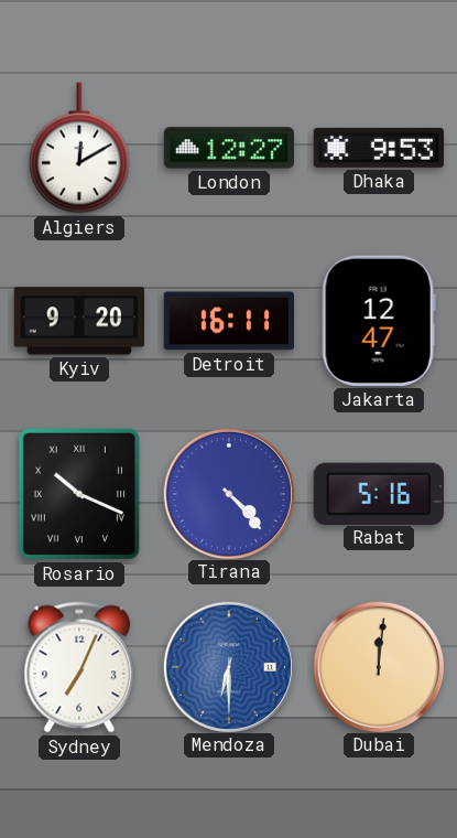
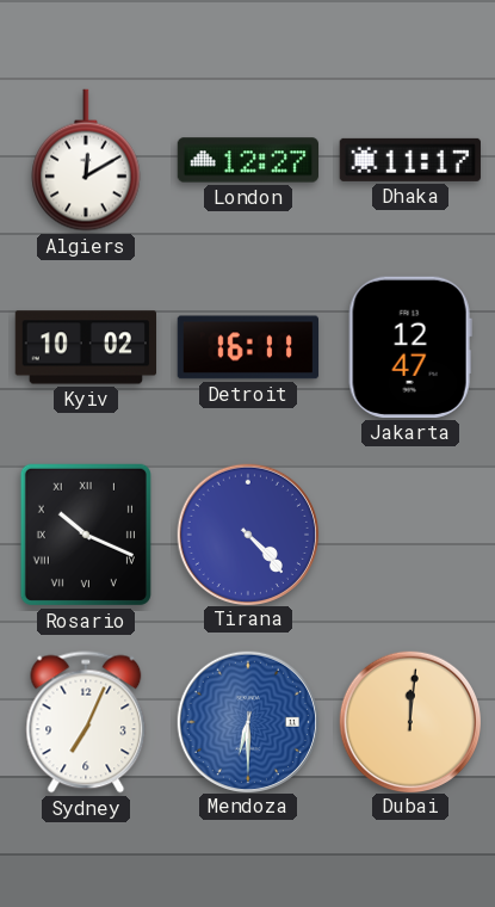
Dhaka: 9:53 -> 11:17
Kyiv: 9:20 -> 10:02
Rabat: 5:16 -> none
